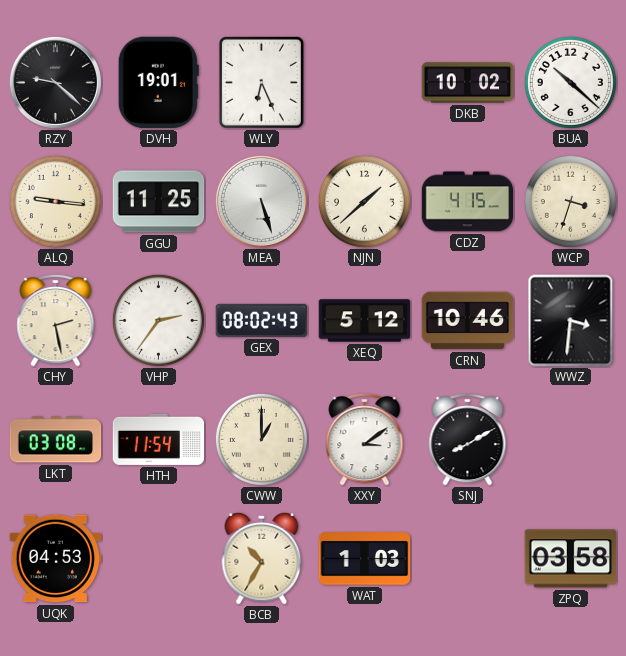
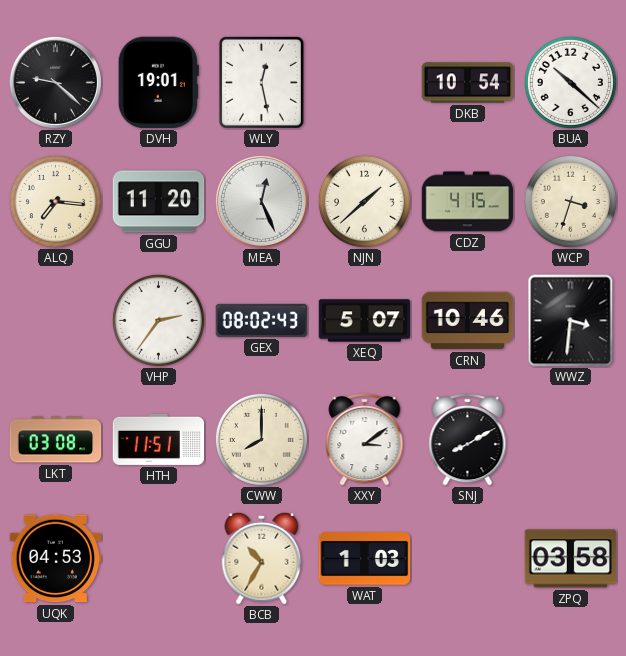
WLY: 6:26 -> 12:28
DKB: 10:02 -> 10:54
ALQ: 9:16 -> 7:16
GGU: 11:25 -> 11:20
MEA: 5:27 -> 12:26
CHY: 2:28 -> none
XEQ: 5:12 -> 5:07
HTH: 11:54 -> 11:51
CWW: 1:00 -> 8:00
